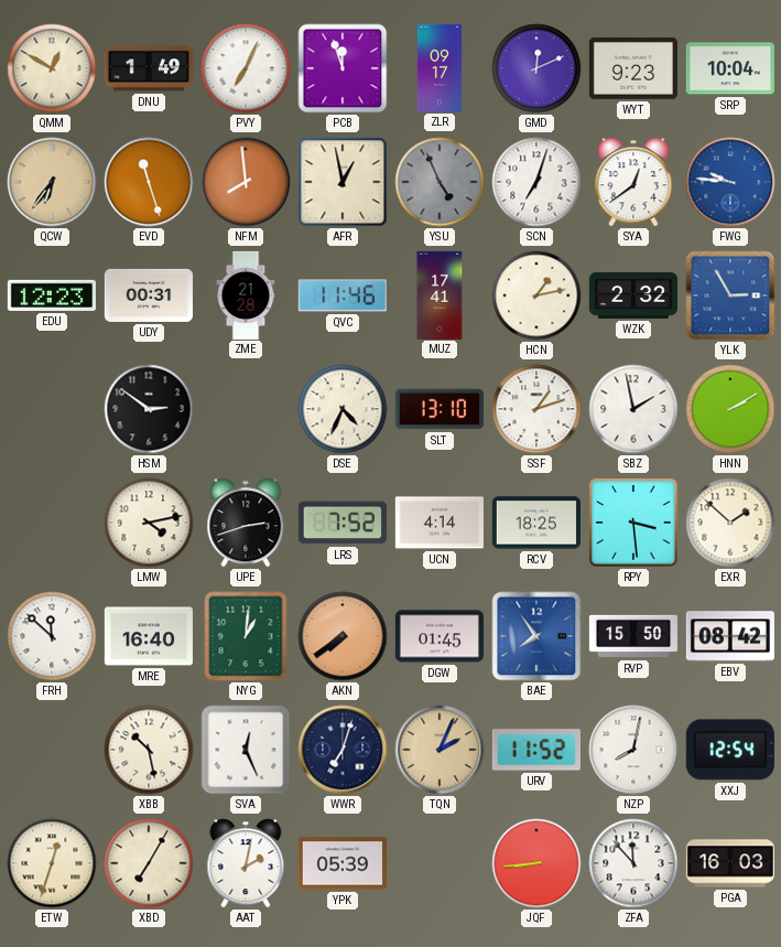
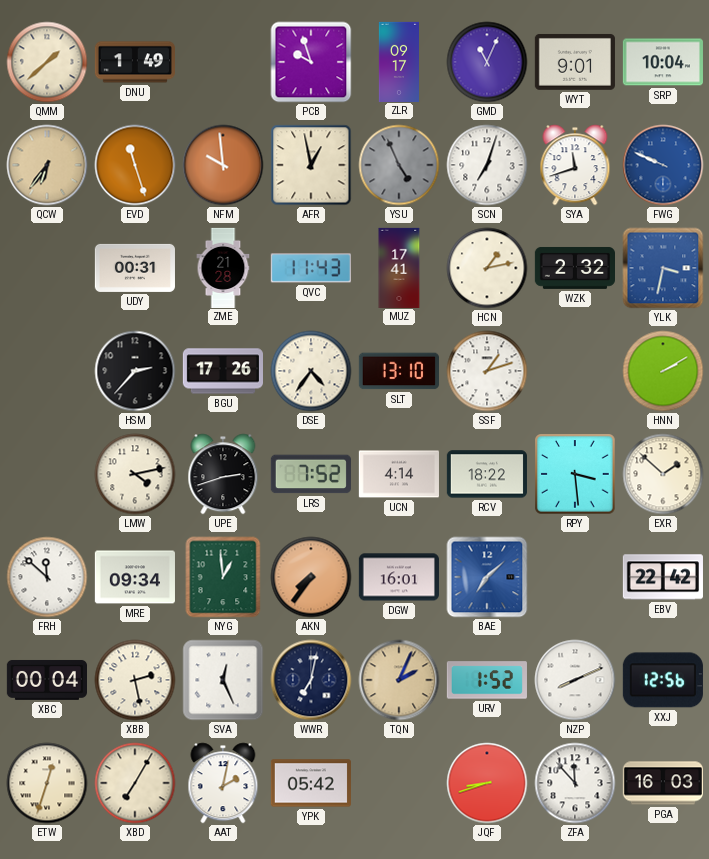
QMM: 12:50 -> 1:38
PVY: 7:04 -> none
PCB: 11:57 -> 9:57
GMD: 12:11 -> 11:04
WYT: 9:23 -> 9:01
NFM: 7:59 -> 9:59
SYA: 12:39 -> 11:42
FWG: 9:46 -> 9:49
EDU: 12:23 -> none
QVC: 11:46 -> 11:43
YLK: 2:55 -> 3:32
HSM: 2:51 -> 2:37
BGU: none -> 17:26
DSE: 4:34 -> 4:36
SBZ: 1:58 -> none
RCV: 18:25 -> 18:22
MRE: 16:40 -> 09:34
NYG: 1:01 -> 12:59
AKN: 7:39 -> 7:36
DGW: 01:45 -> 16:01
BAE: 7:54 -> 7:08
RVP: 15:50 -> none
EBV: 08:42 -> 22:42
XBC: none -> 00:04
XBB: 10:28 -> 2:28
WWR: 7:03 -> 7:02
URV: 11:52 -> 1:52
NZP: 8:02 -> 8:11
XXJ: 12:54 -> 12:56
YPK: 05:39 -> 05:42
JQF: 8:44 -> 8:42
